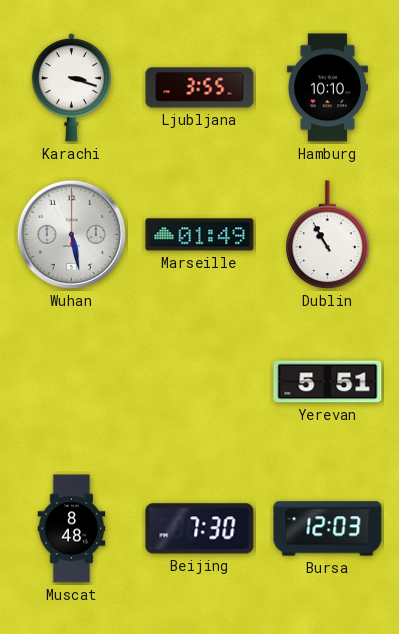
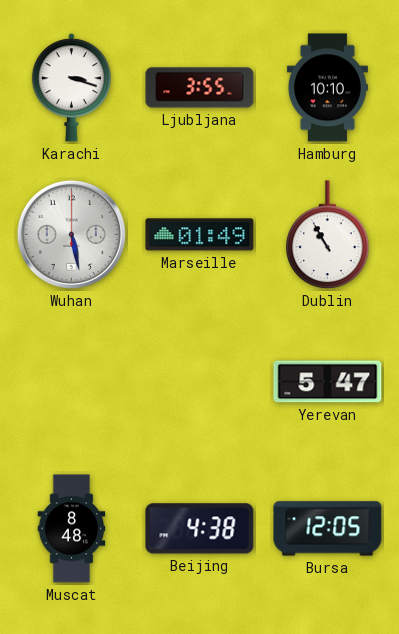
Yerevan: 5:51 -> 5:47
Beijing: 7:30 -> 4:38
Bursa: 12:03 -> 12:05
